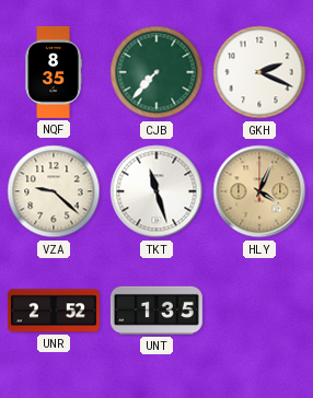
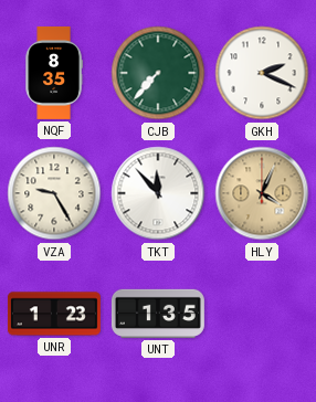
VZA: 9:22 -> 9:25
TKT: 11:27 -> 11:53
UNR: 2:52 -> 1:23
